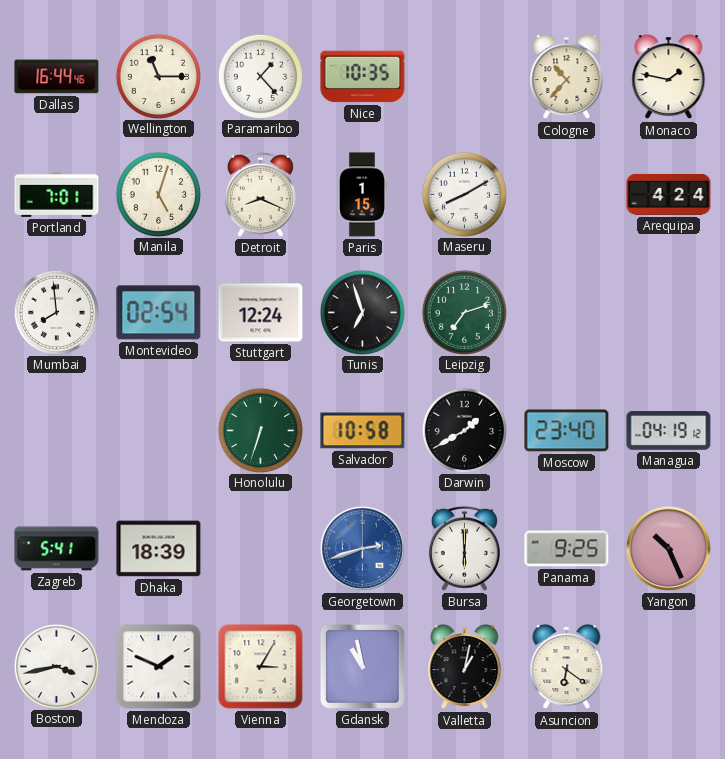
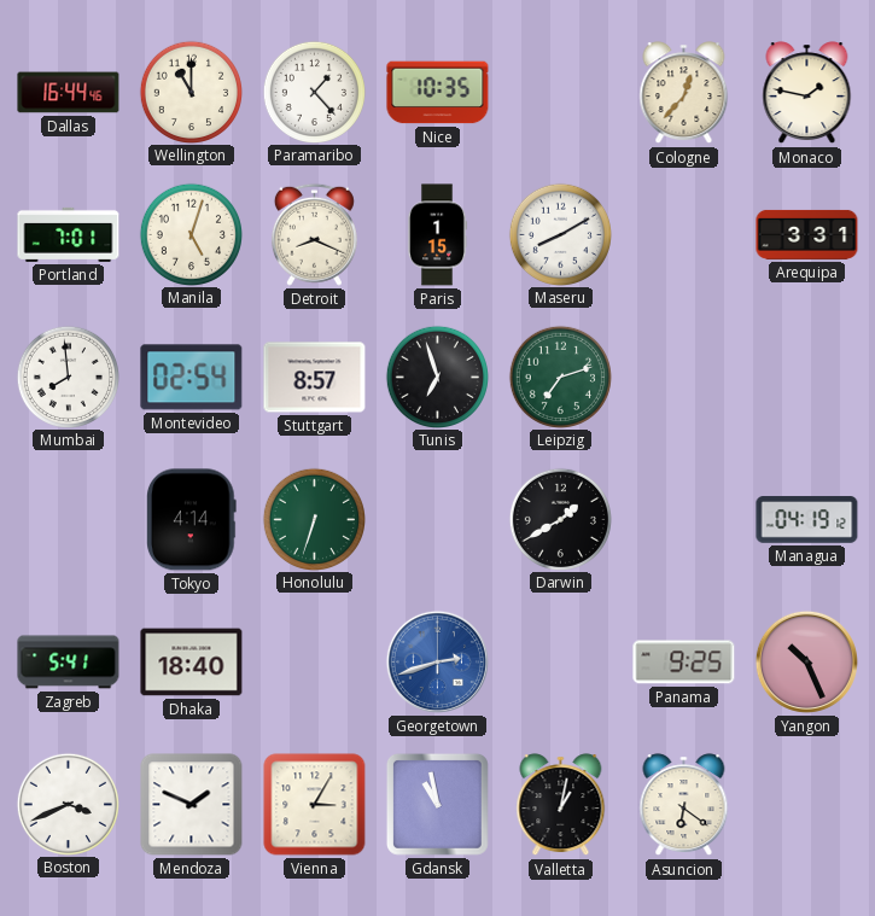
Wellington: 11:15 -> 11:00
Cologne: 10:37 -> 12:37
Arequipa: 4:24 -> 3:31
Stuttgart: 12:24 -> 8:57
Tokyo: none -> 4:14
Salvador: 10:58 -> none
Moscow: 23:40 -> none
Dhaka: 18:39 -> 18:40
Bursa: 6:00 -> none
Boston: 3:43 -> 3:41
